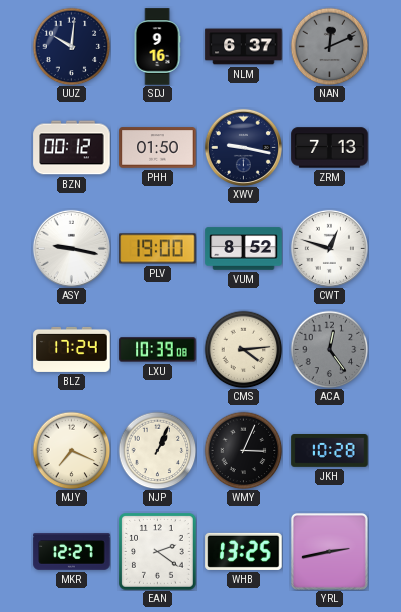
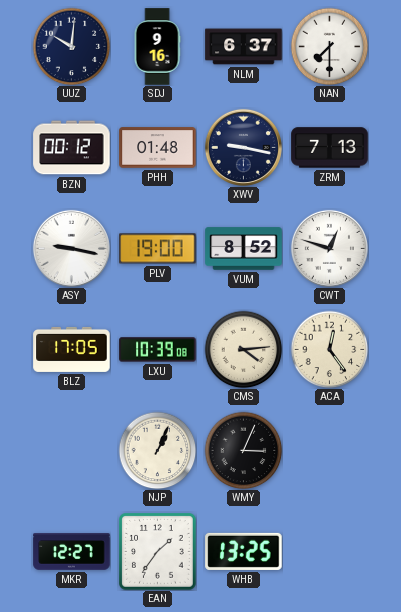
NAN: 12:11 -> 7:30
NAN dial: grey -> white
PHH: 01:50 -> 01:48
BLZ: 17:24 -> 17:05
ACA dial: grey -> cream
MJY: 7:19 -> none
JKH: 10:28 -> none
EAN: 2:21 -> 1:36
YRL: 2:43 -> none
